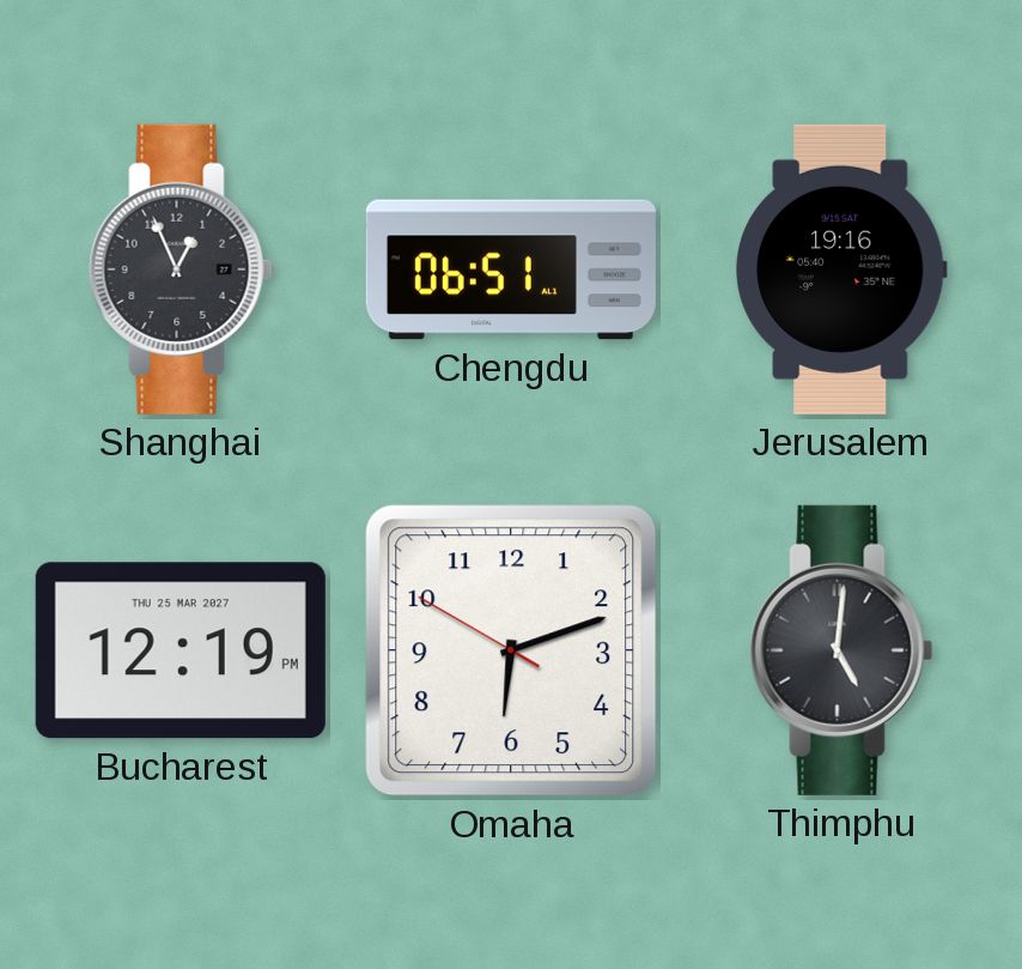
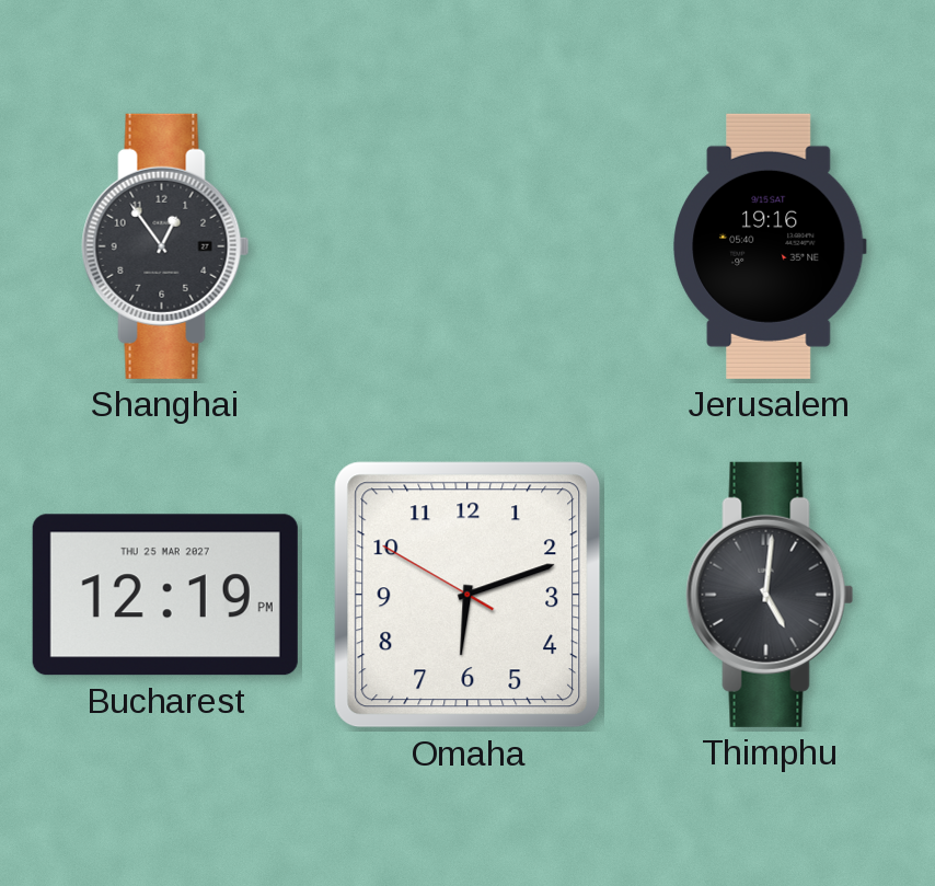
Shanghai: 12:56 -> 12:54
Chengdu: 06:51 -> none
